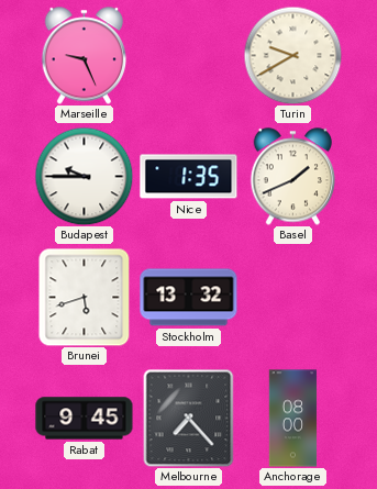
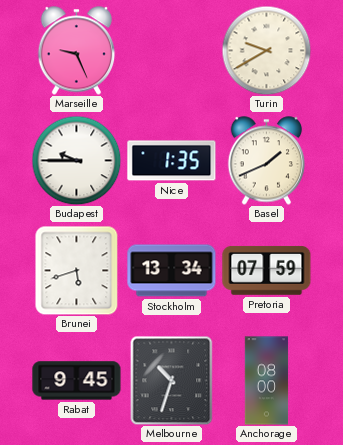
Stockholm: 13:32 -> 13:34
Pretoria: none -> 07:59
Melbourne: 7:23 -> 10:33
